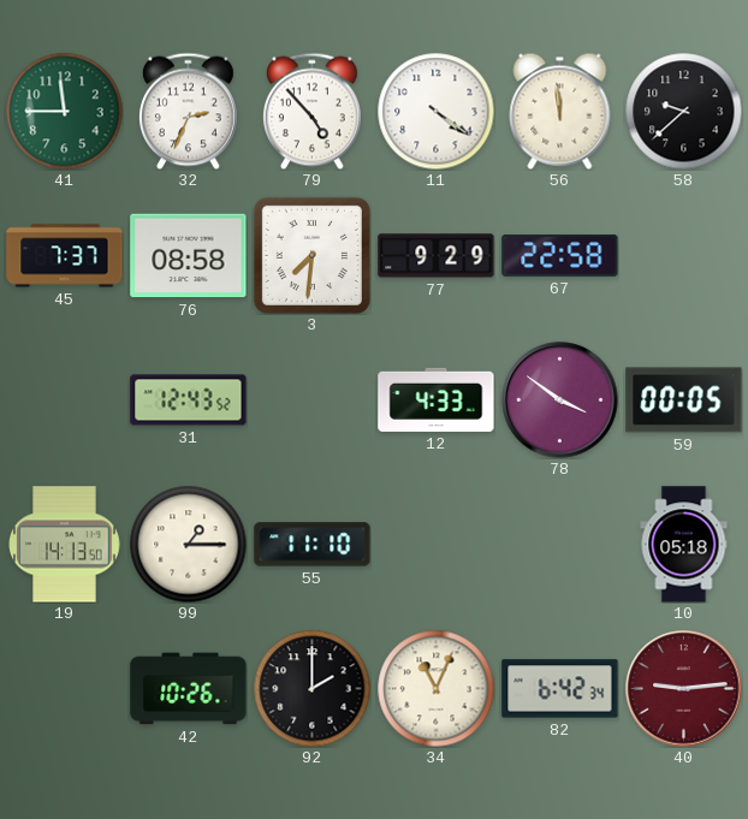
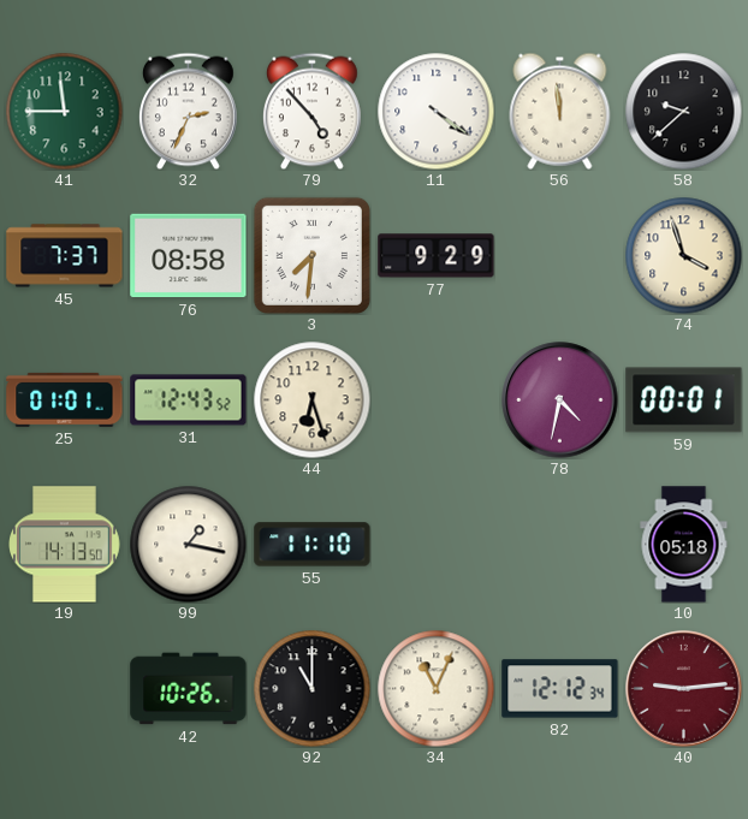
67: 22:58 -> none
74: none -> 3:57
25: none -> 01:01
44: none -> 6:27
12: 4:33 -> none
78: 3:51 -> 4:32
59: 00:05 -> 00:01
99: 1:15 -> 1:17
92: 2:00 -> 11:00
82: 6:42 -> 12:12
